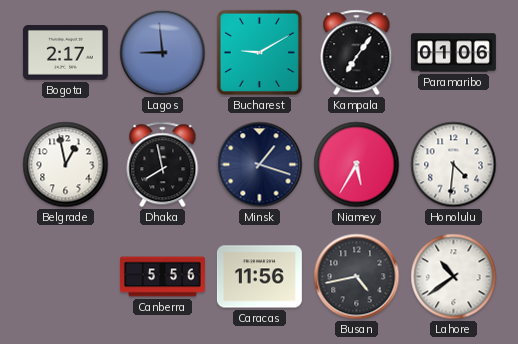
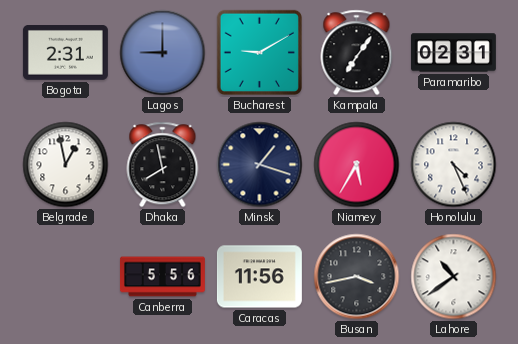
Bogota: 2:17 -> 2:31
Lagos: 8:59 -> 9:00
Paramaribo: 01:06 -> 02:31
Honolulu: 4:31 -> 4:26
Busan: 4:43 -> 3:43
